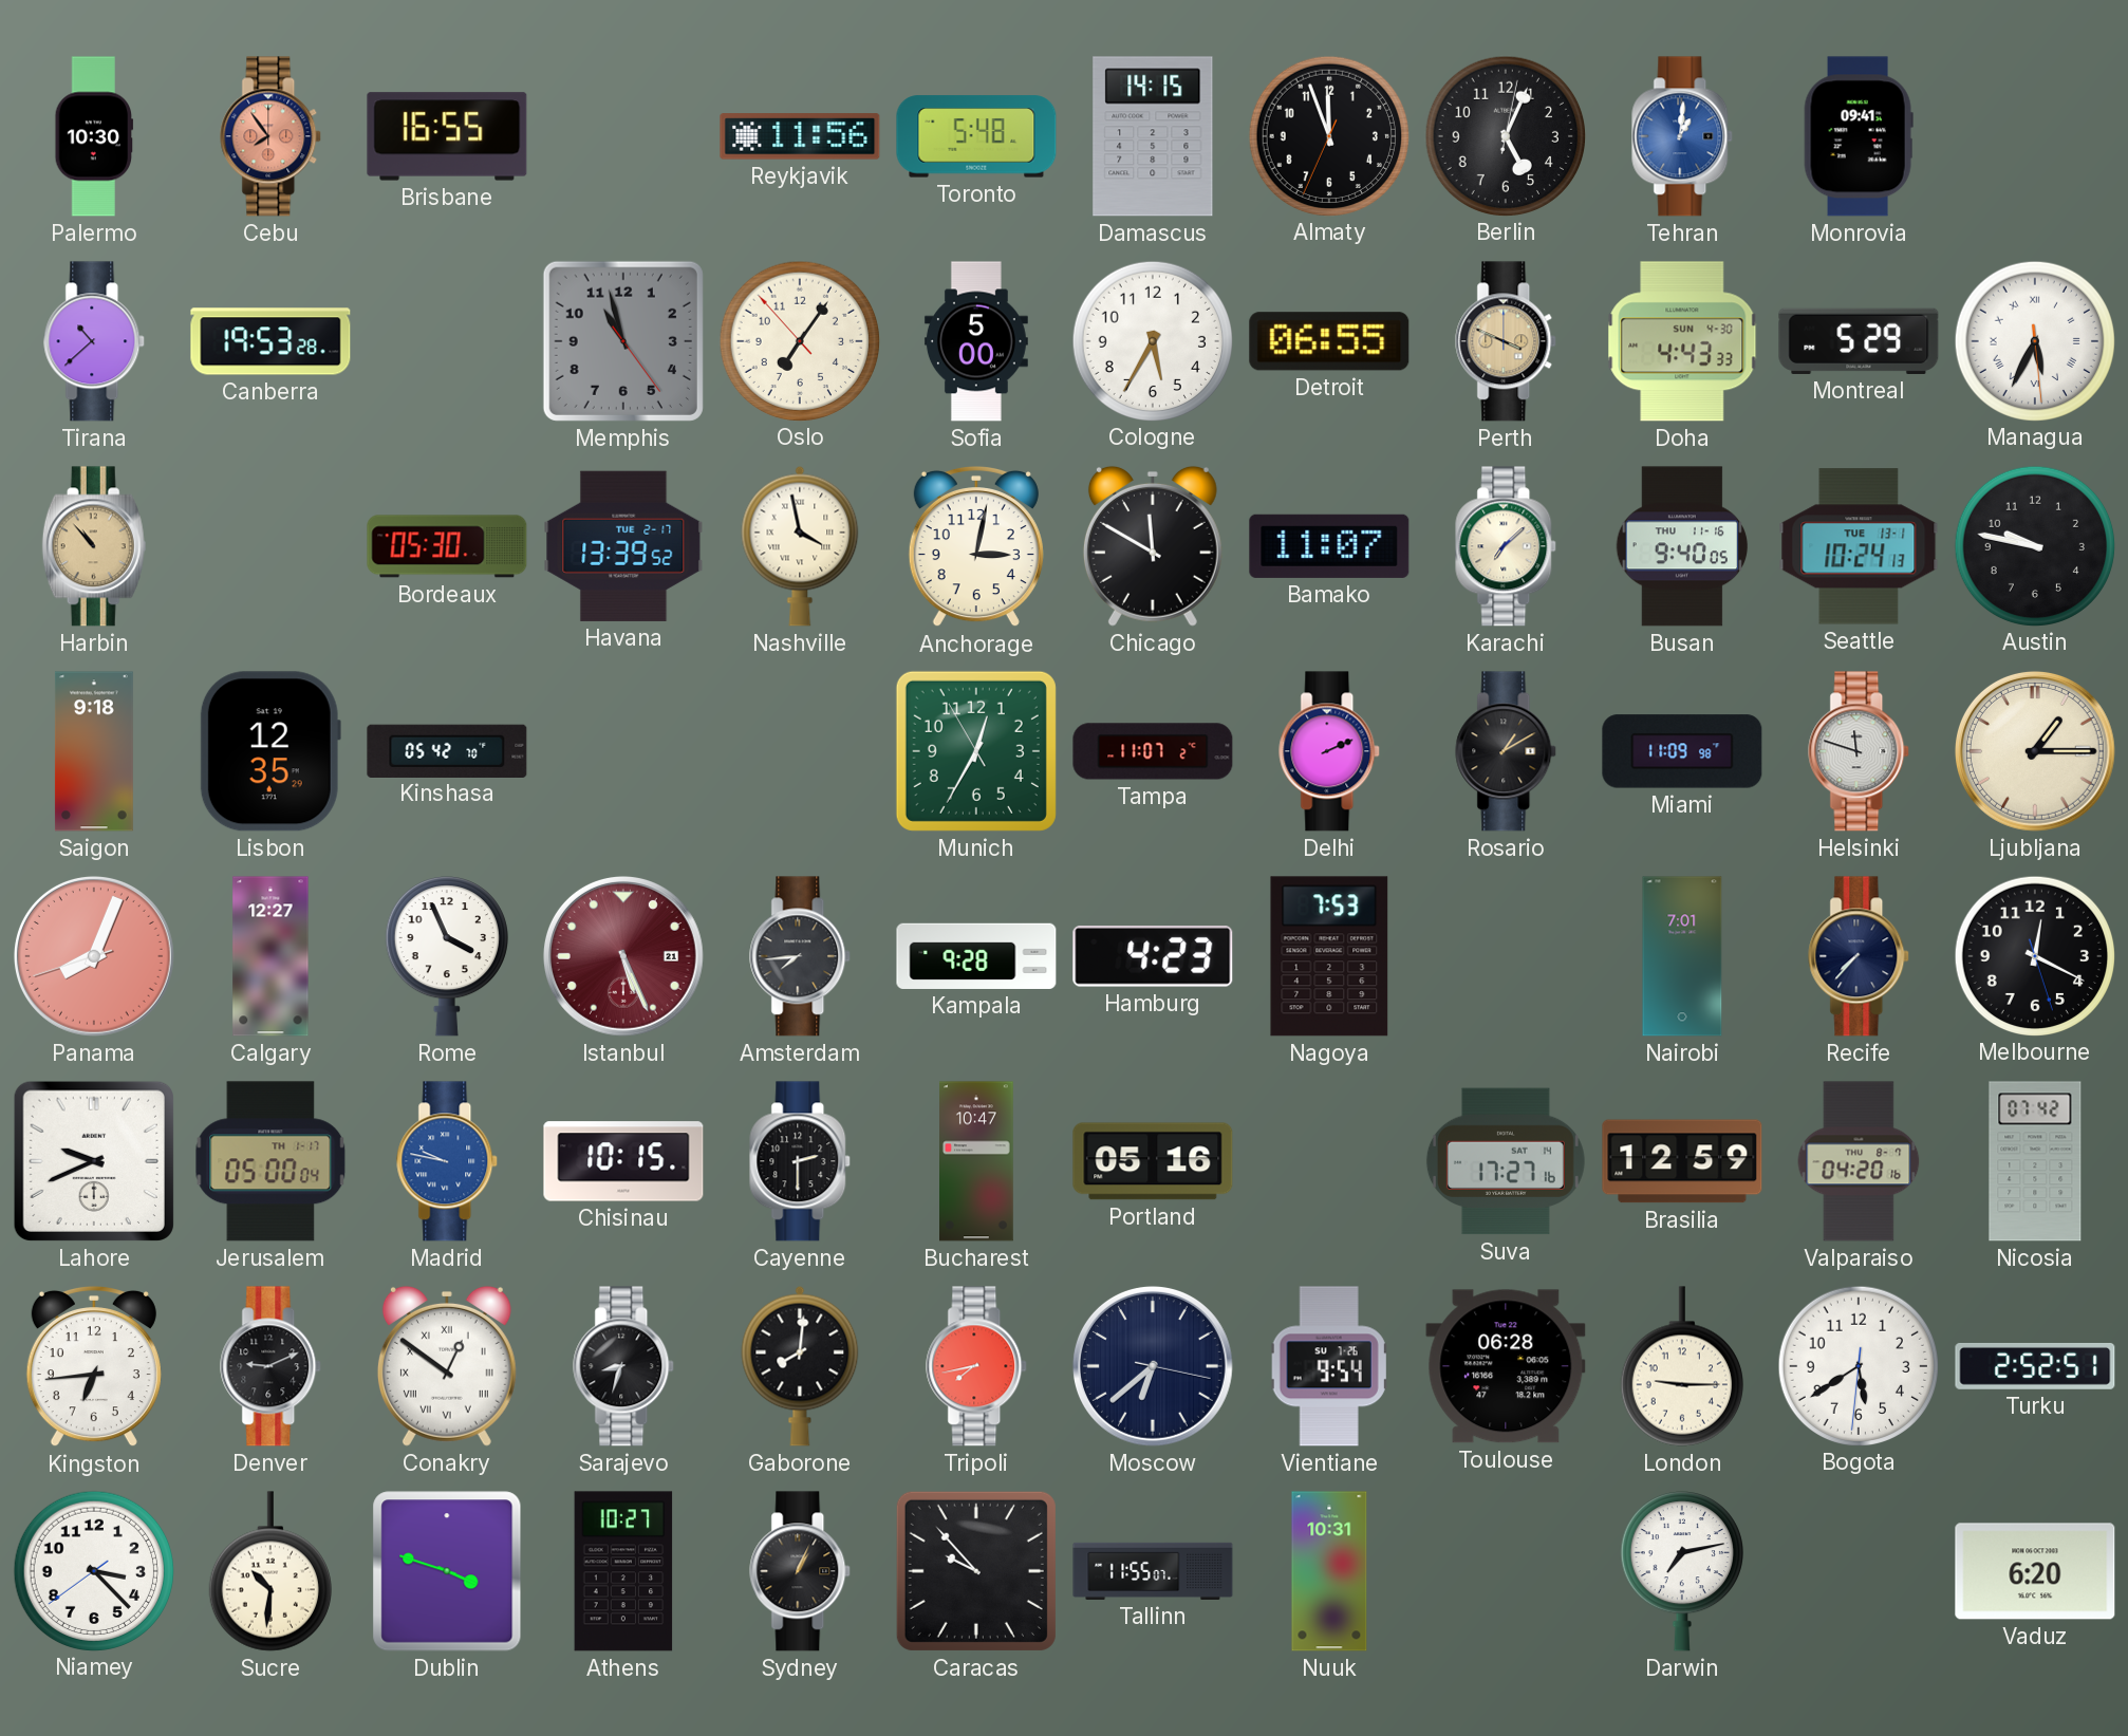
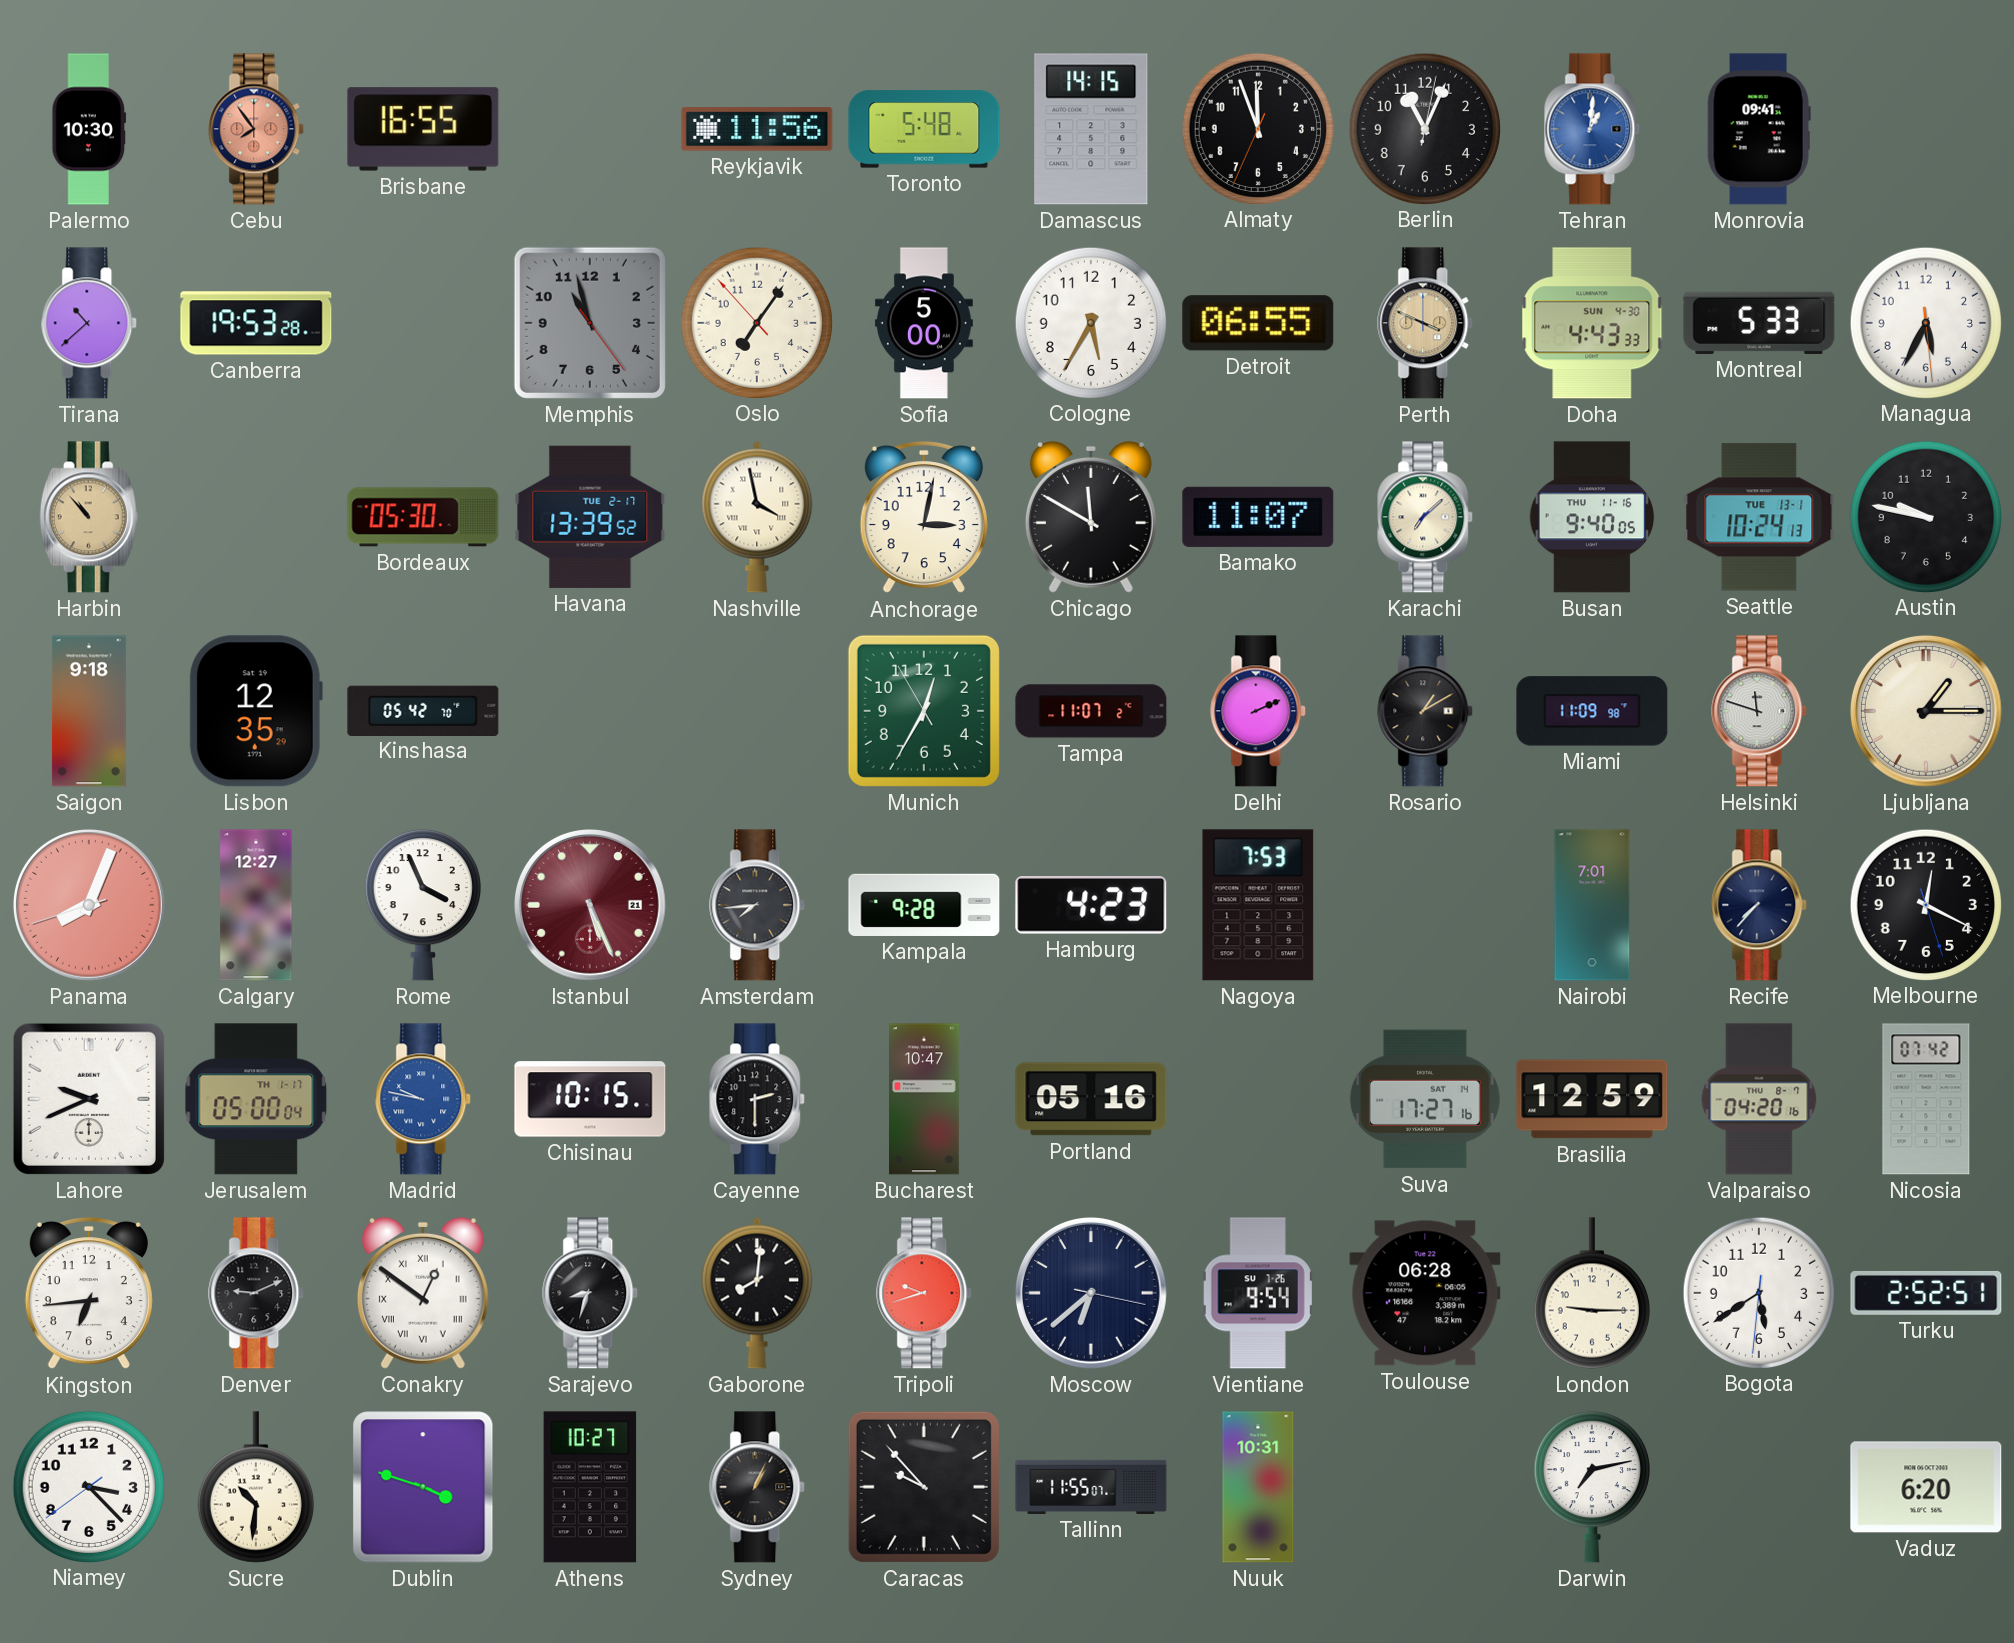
Berlin: 5:04 -> 11:04
Montreal: 5:29 -> 5:33
Managua numerals: Roman -> Arabic
Tripoli: 7:43 -> 9:42
